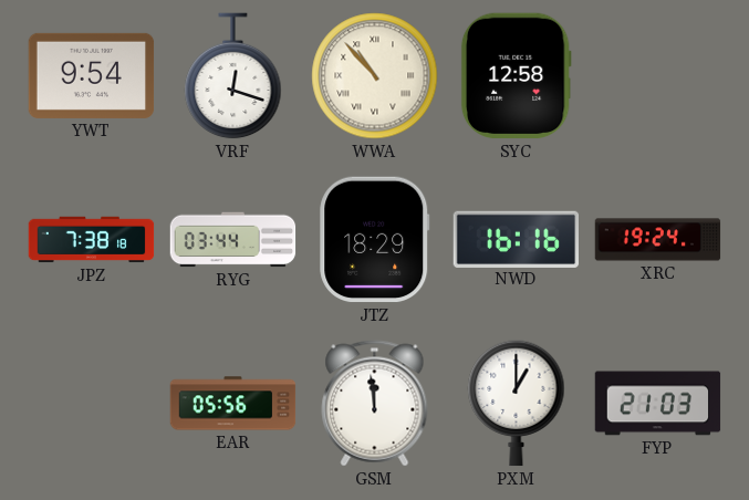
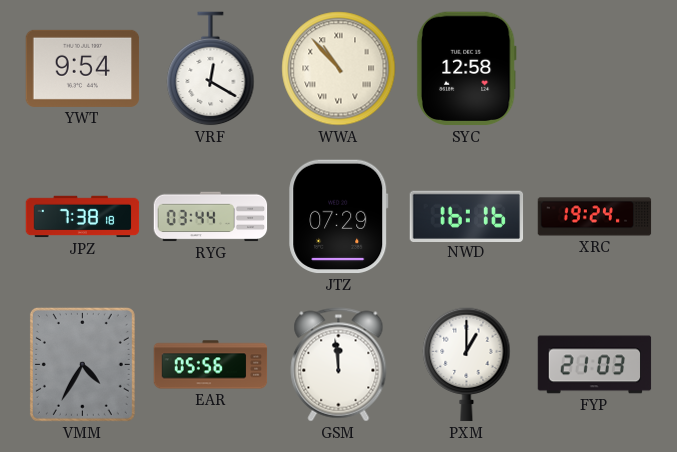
VRF: 12:18 -> 12:20
JTZ: 18:29 -> 07:29
VMM: none -> 4:35
